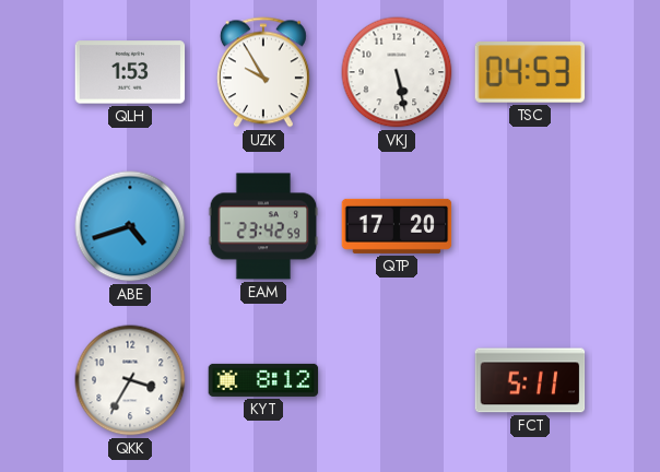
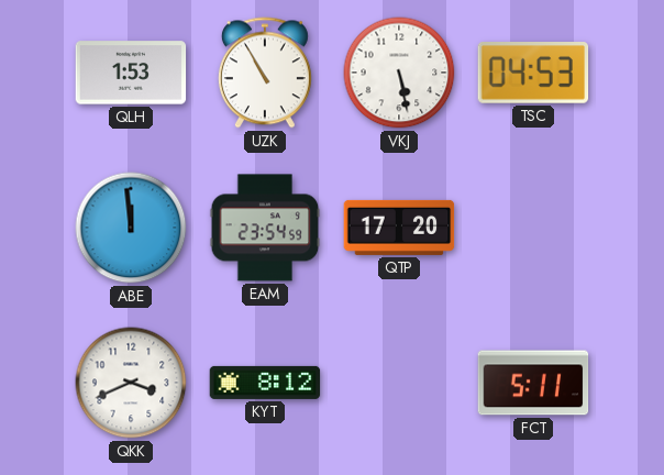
UZK: 9:55 -> 10:55
ABE: 4:42 -> 11:59
EAM: 23:42 -> 23:54
QKK: 3:35 -> 3:41
